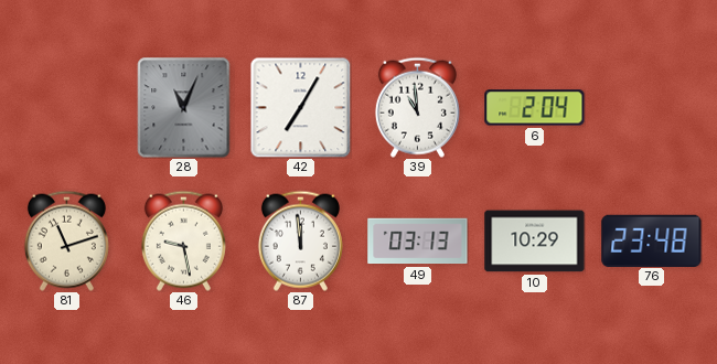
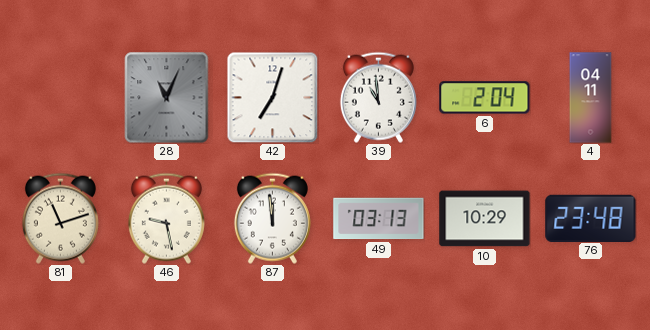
42: 7:05 -> 7:03
4: none -> 04:11
